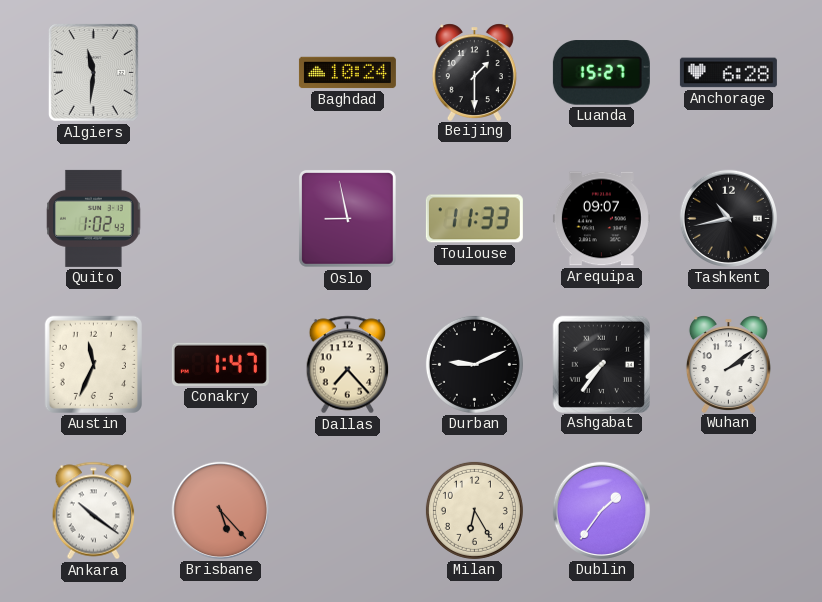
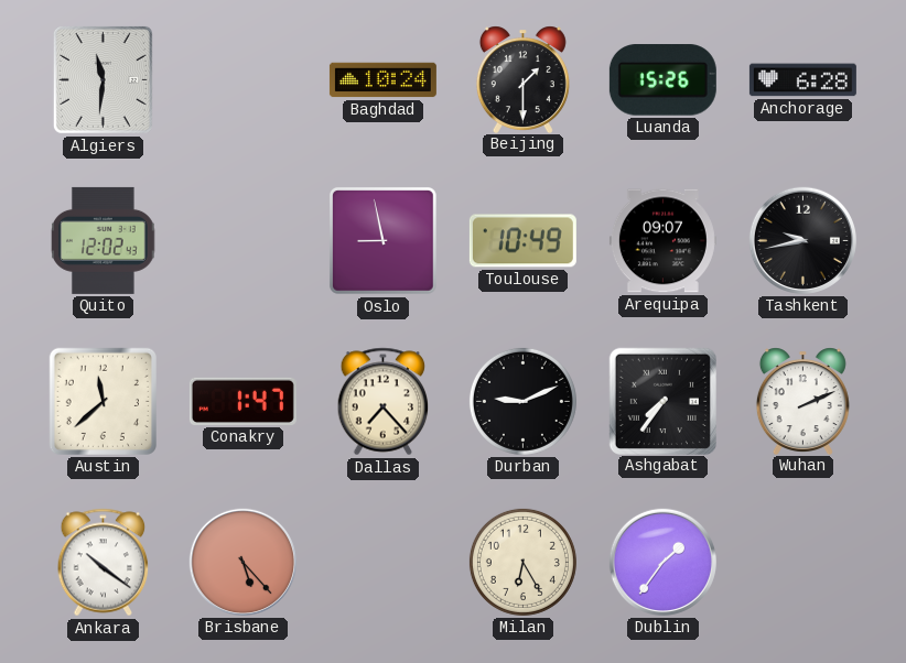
Luanda: 15:27 -> 15:26
Quito: 1:02 -> 12:02
Toulouse: 11:33 -> 10:49
Tashkent: 10:43 -> 9:43
Austin: 11:34 -> 11:38
Wuhan: 2:09 -> 2:11
